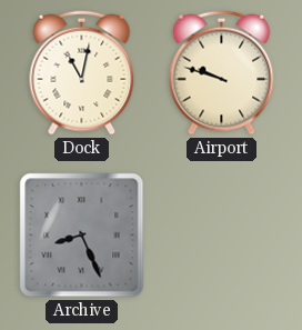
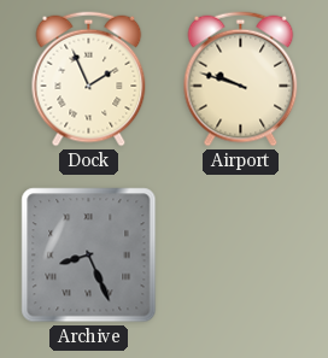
Dock: 11:02 -> 1:56
